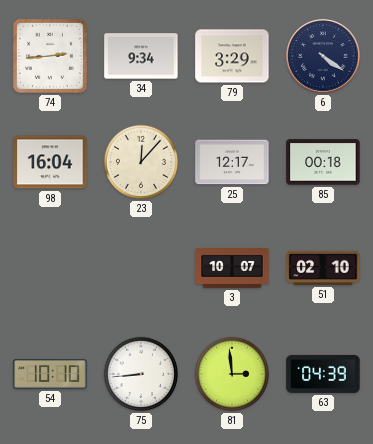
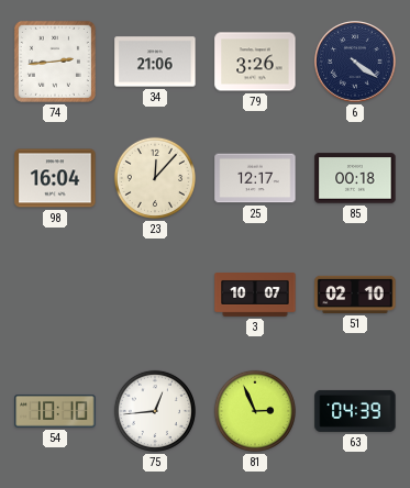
34: 9:34 -> 21:06
79: 3:29 -> 3:26
75: 8:44 -> 12:44
81: 2:59 -> 2:56
